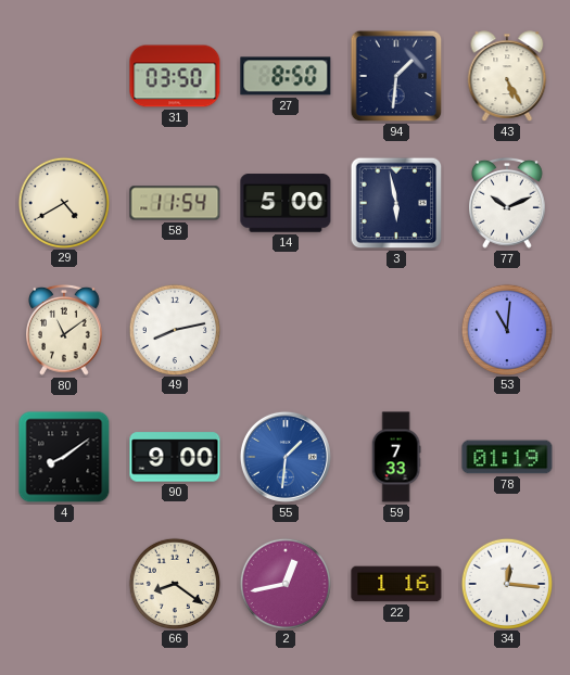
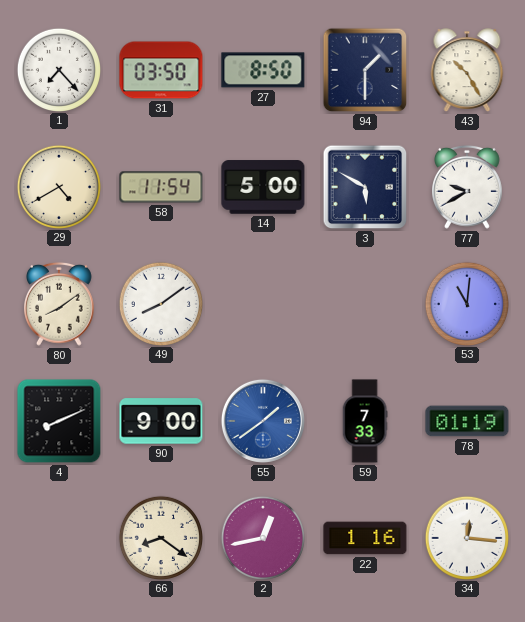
1: none -> 7:23
94: 1:31 -> 1:30
43: 5:25 -> 10:25
3: 5:58 -> 5:50
77: 10:11 -> 9:40
80: 11:09 -> 8:09
49: 8:13 -> 8:09
4: 8:09 -> 8:11
55: 1:31 -> 1:39
